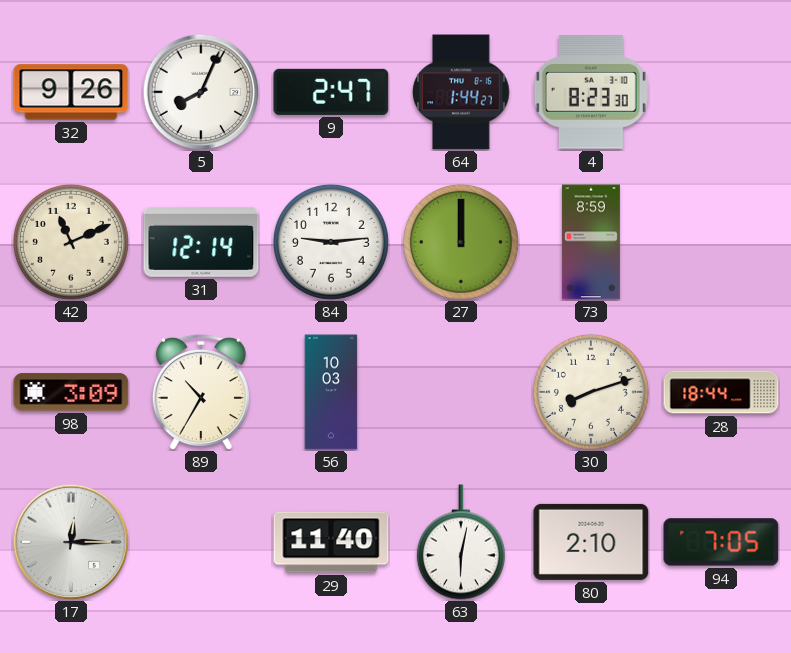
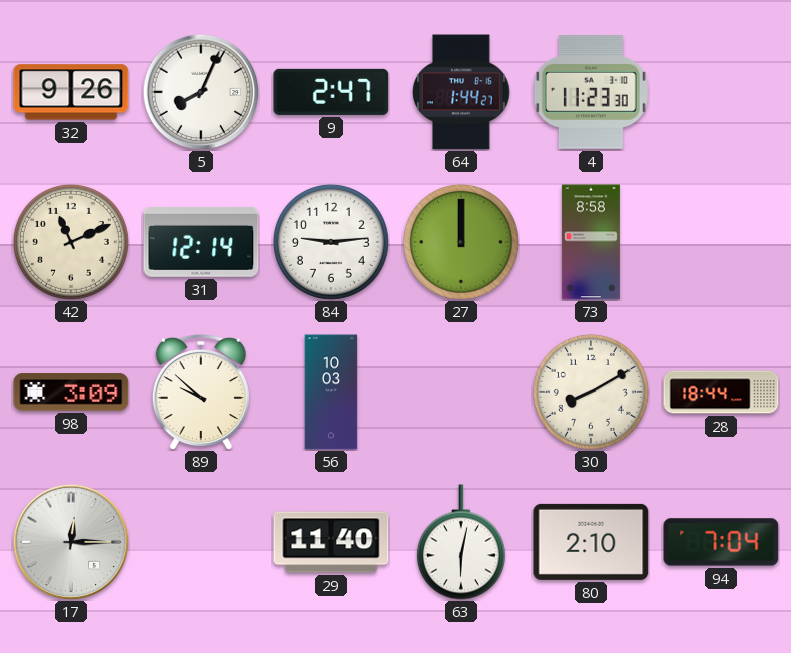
4: 8:23 -> 11:23
73: 8:59 -> 8:58
89: 10:35 -> 9:52
30: 8:12 -> 8:10
94: 7:05 -> 7:04
